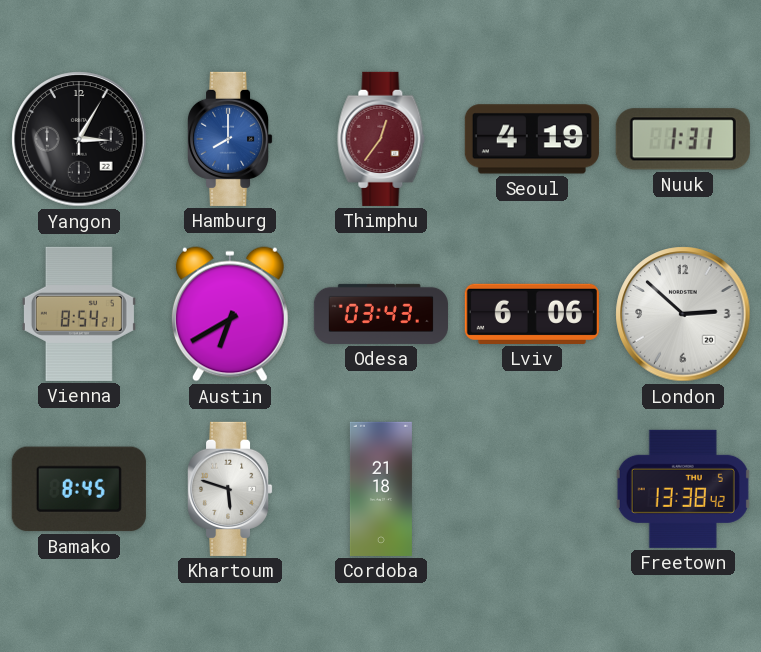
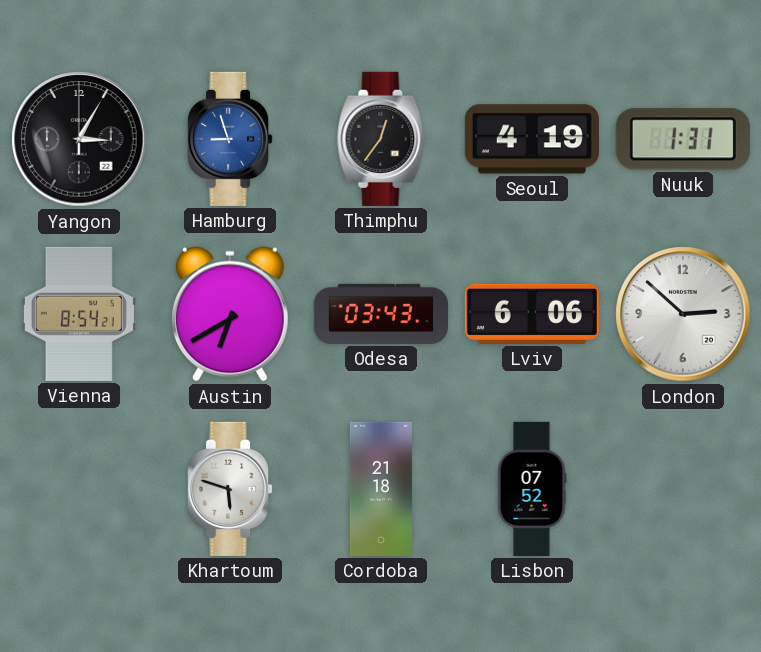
Hamburg: 8:00 -> 8:57
Thimphu dial: burgundy -> black
Bamako: 8:45 -> none
Lisbon: none -> 07:52
Freetown: 13:38 -> none
